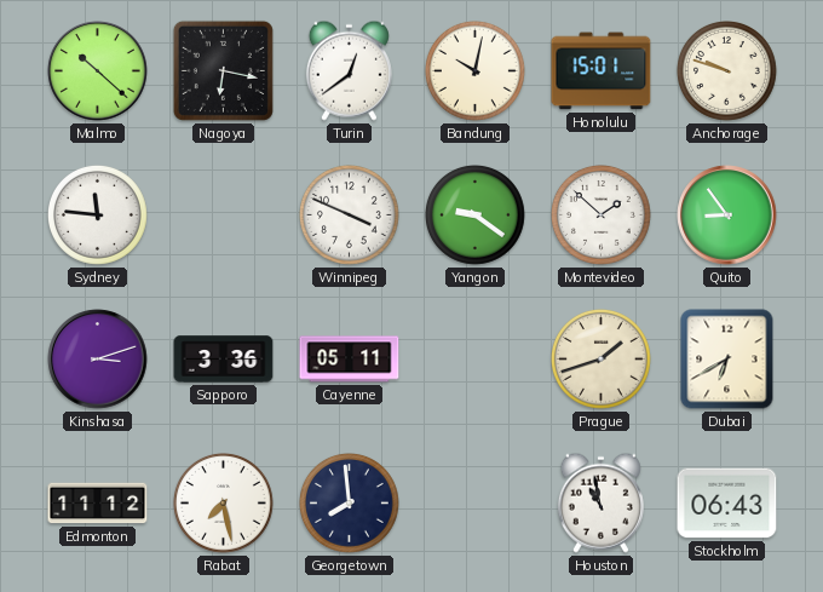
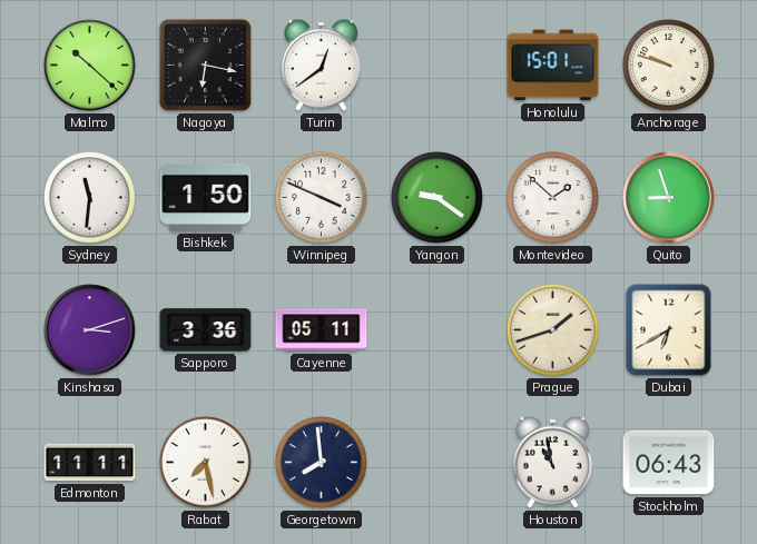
Bandung: 10:02 -> none
Sydney: 11:46 -> 11:31
Bishkek: none -> 1:50
Quito: 8:54 -> 8:57
Edmonton: 11:12 -> 11:11
